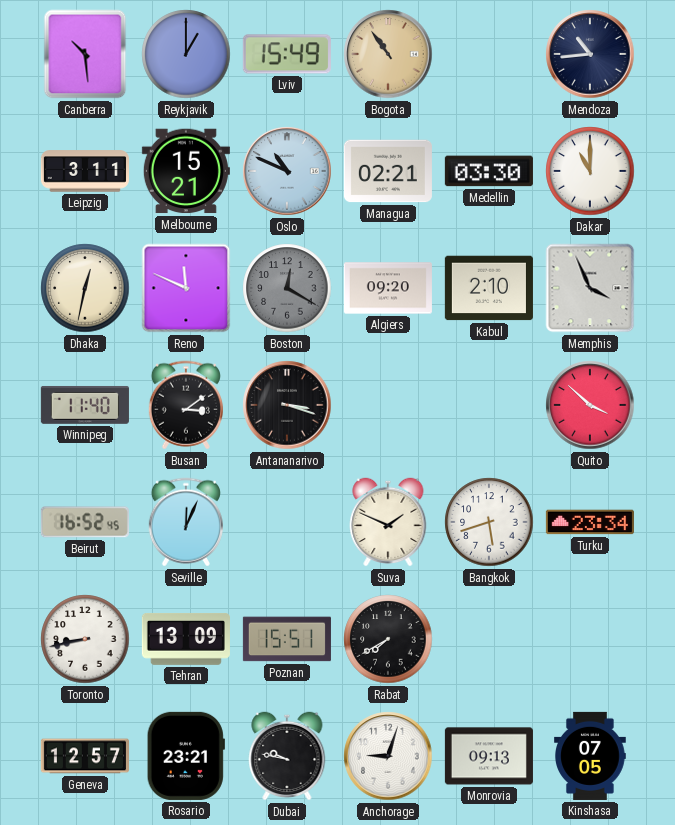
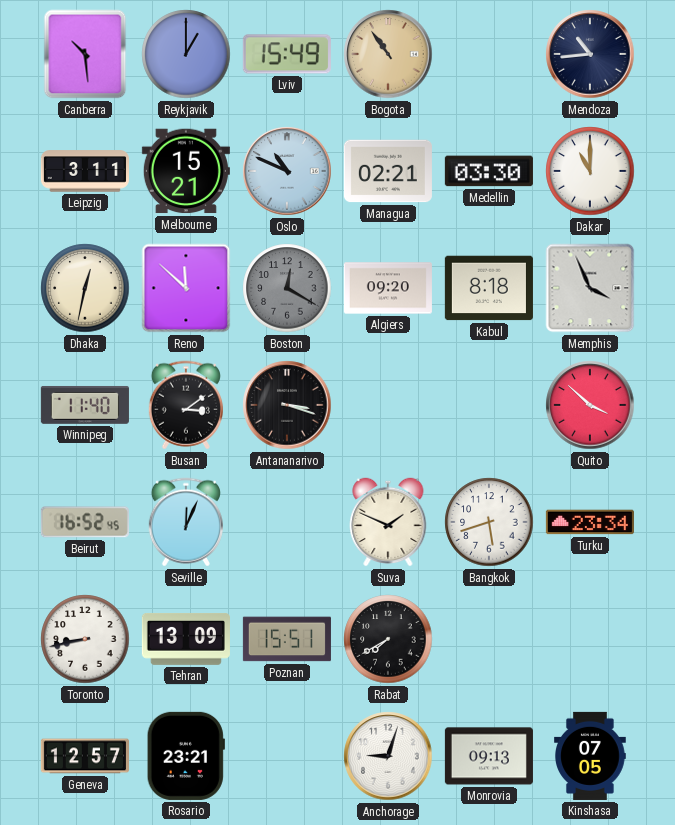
Reno: 11:49 -> 11:52
Kabul: 2:10 -> 8:18
Dubai: 9:47 -> none
